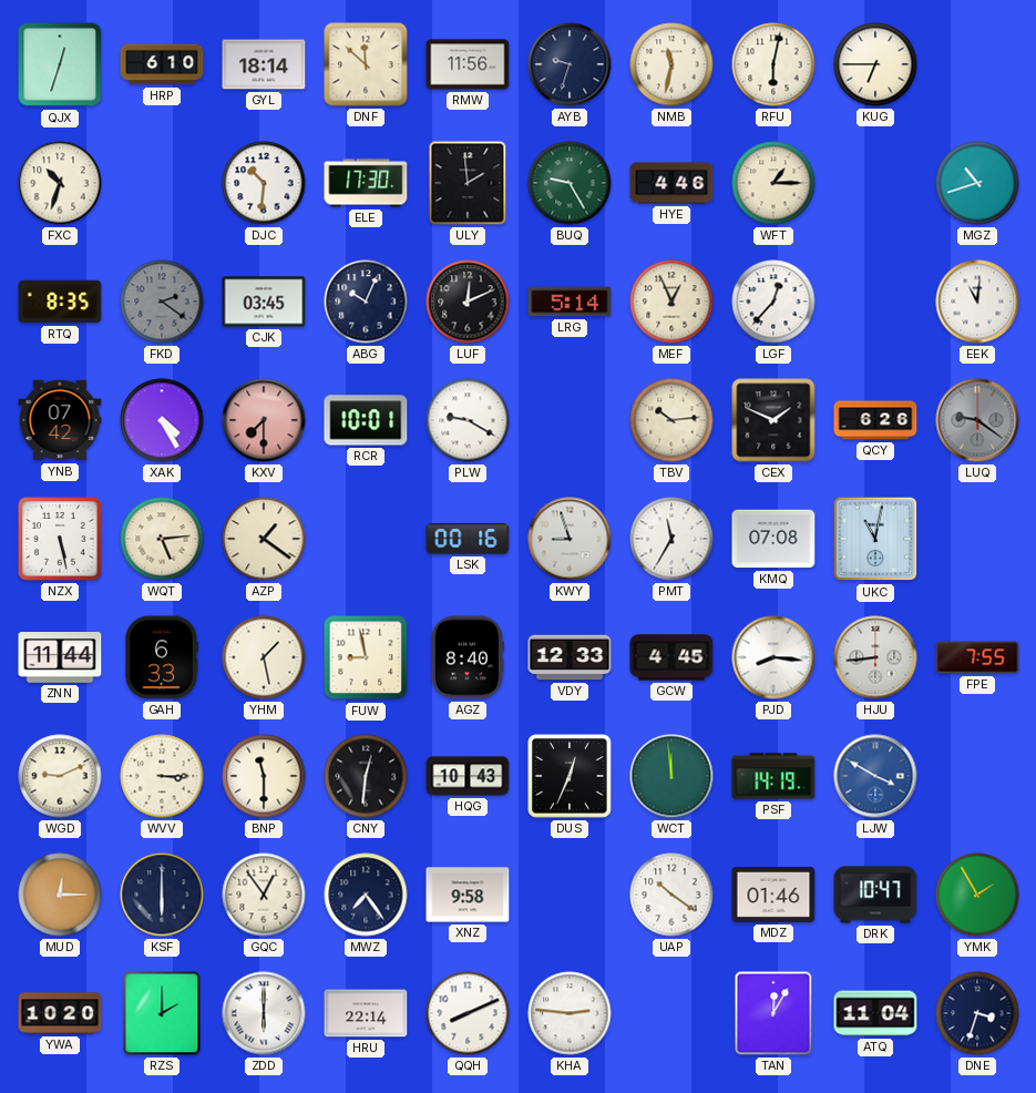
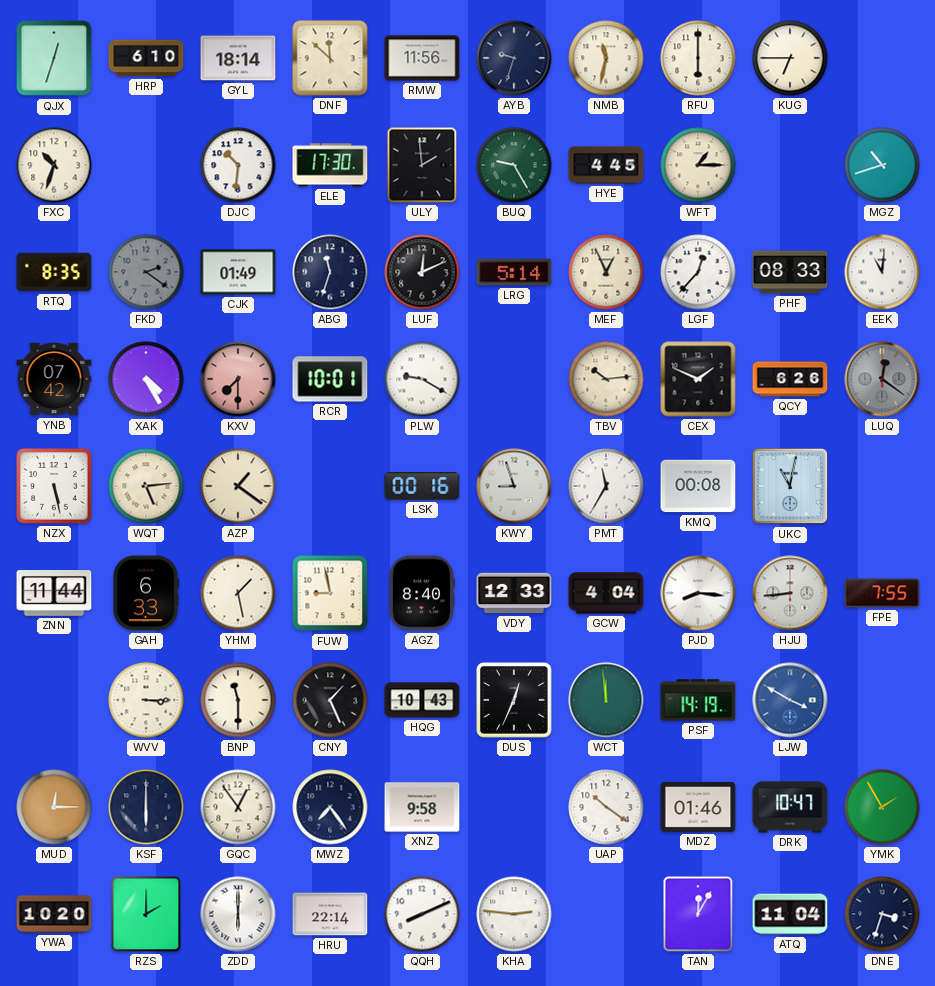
RFU: 6:02 -> 6:00
HYE: 4:46 -> 4:45
CJK: 03:45 -> 01:49
ABG: 10:04 -> 11:33
PHF: none -> 08:33
LUQ: 9:21 -> 12:21
KMQ: 07:08 -> 00:08
GCW: 4:45 -> 4:04
WGD: 9:11 -> none
CNY: 12:31 -> 1:26
